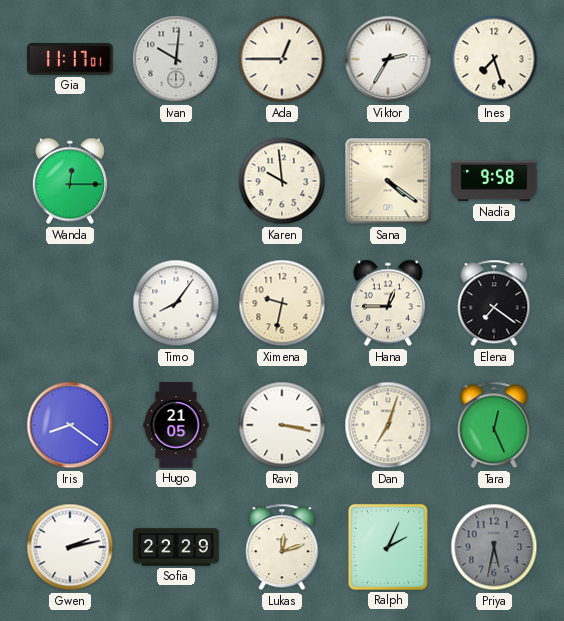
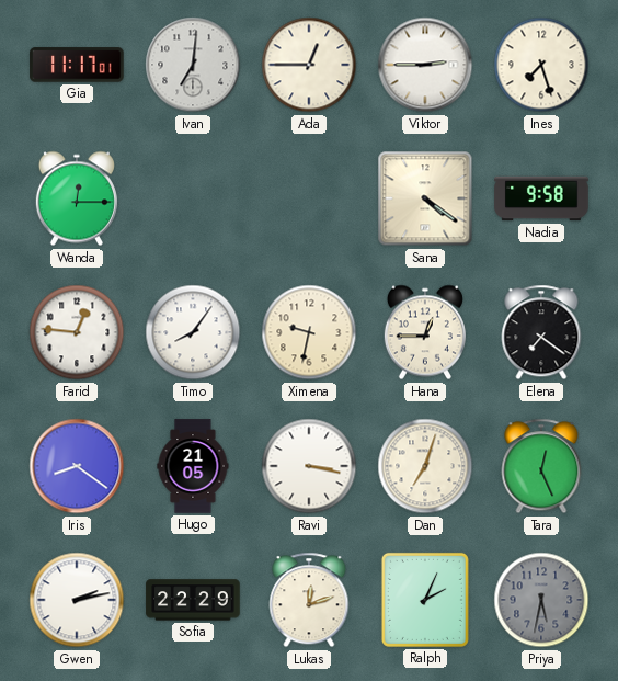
Ivan: 10:01 -> 7:01
Viktor: 2:35 -> 2:45
Karen: 9:59 -> none
Farid: none -> 12:46
